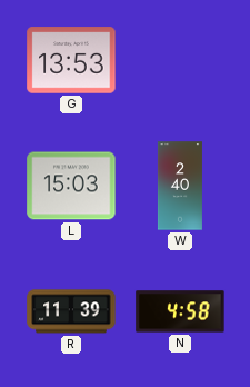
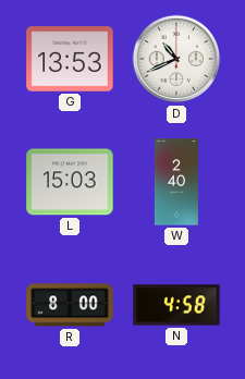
D: none -> 10:41
R: 11:39 -> 8:00
